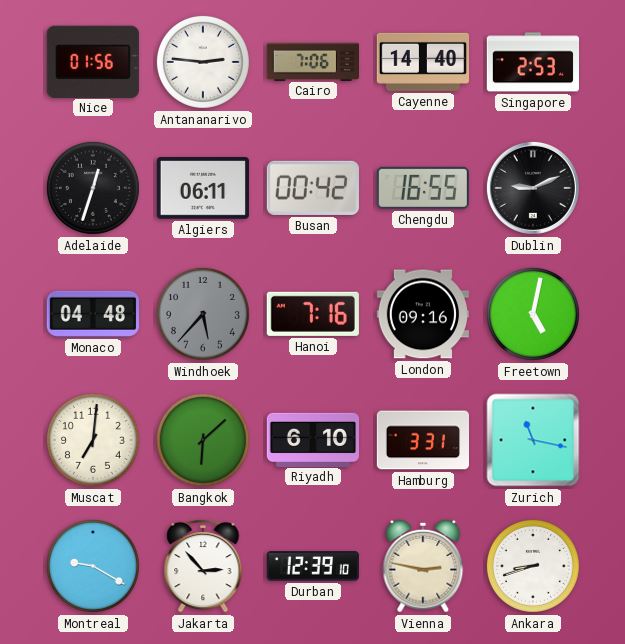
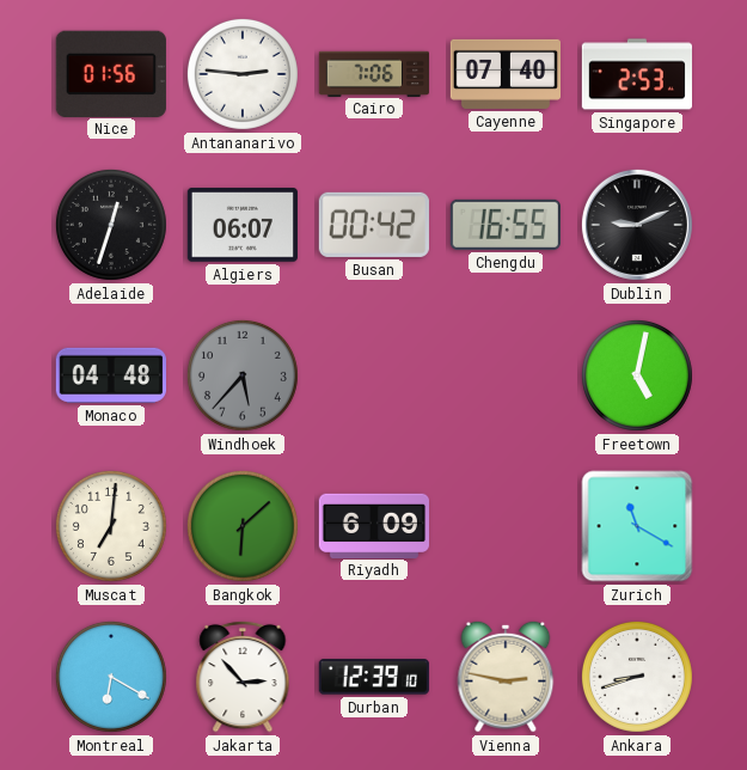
Cayenne: 14:40 -> 07:40
Algiers: 06:11 -> 06:07
Hanoi: 7:16 -> none
London: 09:16 -> none
Riyadh: 6:10 -> 6:09
Hamburg: 3:31 -> none
Zurich: 11:17 -> 11:20
Montreal: 9:20 -> 6:20
